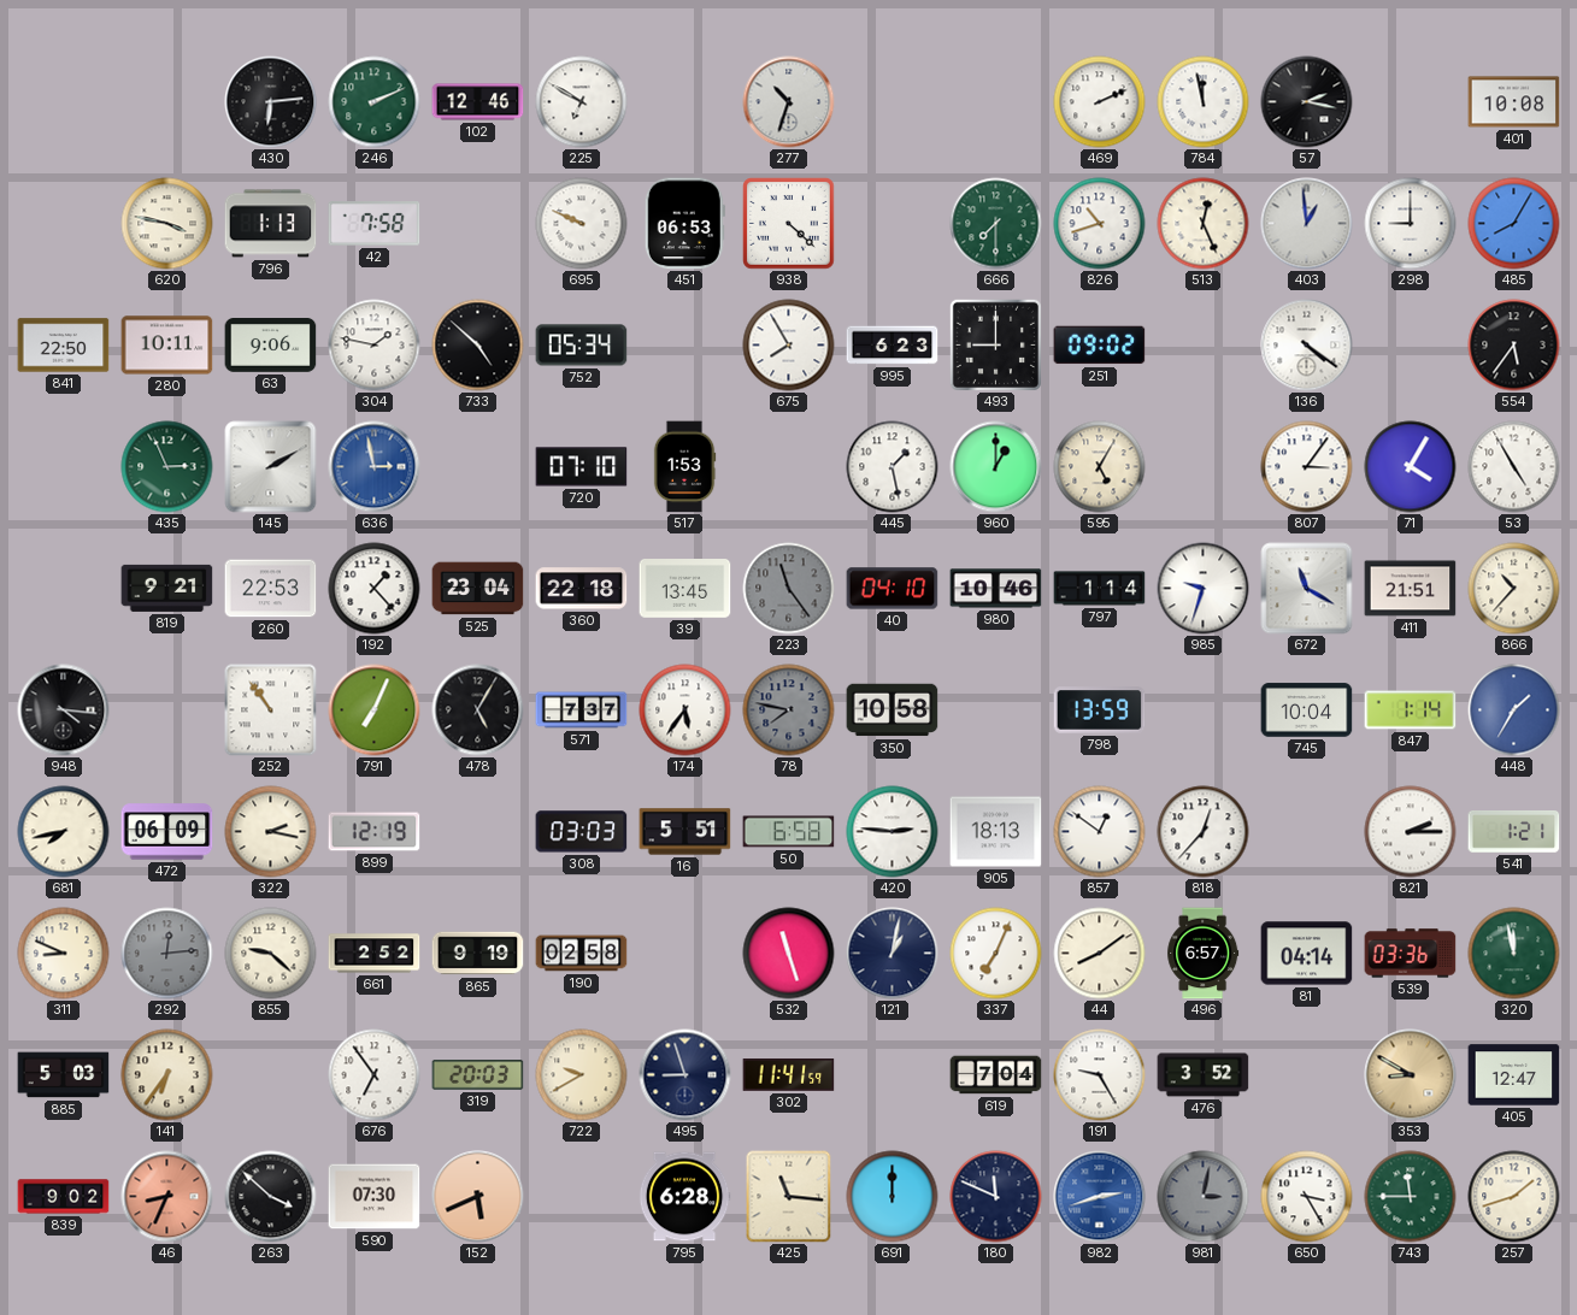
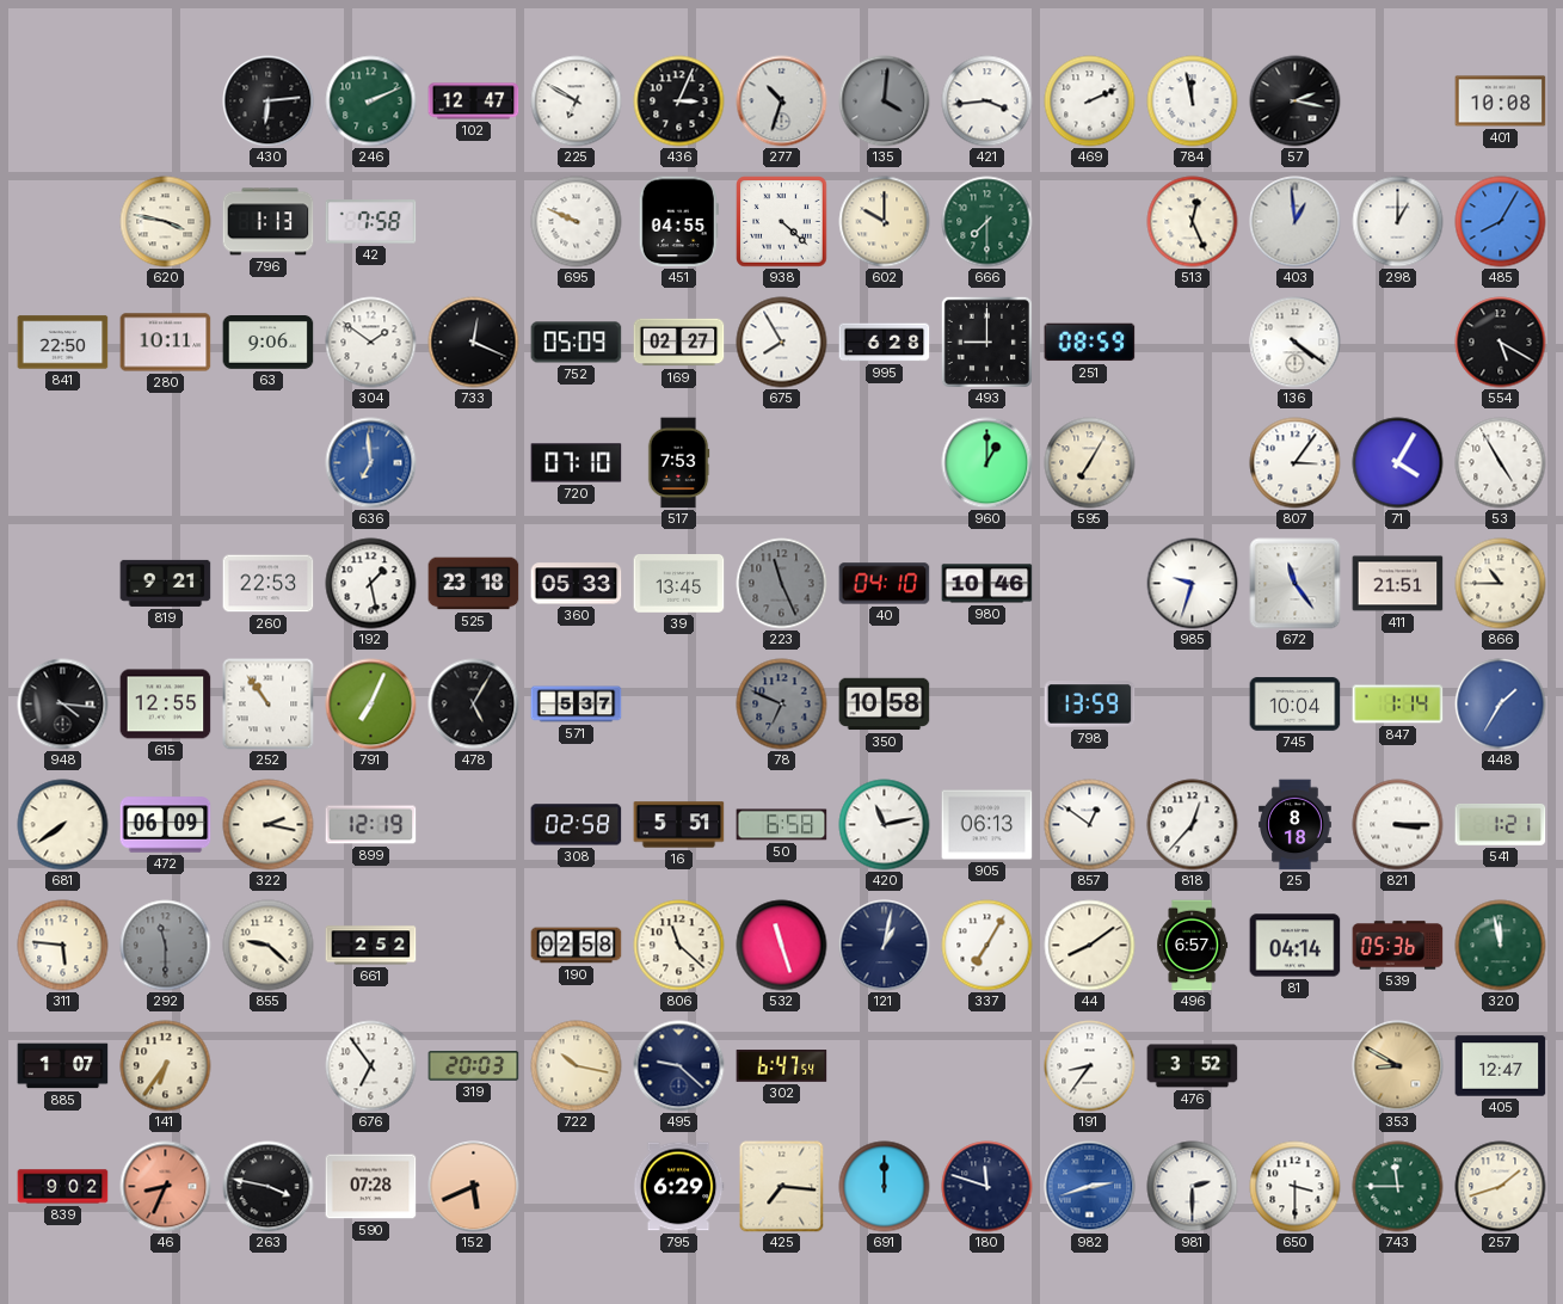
102: 12:46 -> 12:47
436: none -> 3:04
135: none -> 4:01
421: none -> 3:44
451: 06:53 -> 04:55
602: none -> 10:00
826: 10:42 -> none
298: 9:00 -> 1:00
304: 1:47 -> 1:51
733: 4:52 -> 12:19
752: 05:34 -> 05:09
169: none -> 02:27
995: 6:23 -> 6:28
251: 09:02 -> 08:59
554: 5:36 -> 5:20
435: 2:56 -> none
145: 2:10 -> none
636: 2:58 -> 6:59
517: 1:53 -> 7:53
445: 1:28 -> none
595: 5:05 -> 7:05
192: 1:23 -> 1:28
525: 23:04 -> 23:18
360: 22:18 -> 05:33
223: 11:24 -> 11:26
797: 1:14 -> none
672: 11:20 -> 11:24
866: 10:37 -> 10:45
615: none -> 12:55
571: 7:37 -> 5:37
174: 5:36 -> none
78: 7:47 -> 6:49
681: 7:43 -> 7:39
308: 03:03 -> 02:58
420: 2:46 -> 11:13
905: 18:13 -> 06:13
25: none -> 8:18
821: 2:15 -> 3:15
311: 8:49 -> 5:46
292: 12:14 -> 11:30
865: 9:19 -> none
806: none -> 11:22
337: 7:04 -> 7:05
539: 03:36 -> 05:36
885: 5:03 -> 1:07
722: 9:40 -> 10:17
495: 8:57 -> 9:22
302: 11:41 -> 6:47
619: 7:04 -> none
191: 9:25 -> 8:36
263: 3:52 -> 3:47
590: 07:30 -> 07:28
795: 6:28 -> 6:29
425: 11:16 -> 7:16
180: 11:49 -> 11:48
981: 3:02 -> 2:30
981 dial: grey -> white
650: 3:25 -> 3:30
